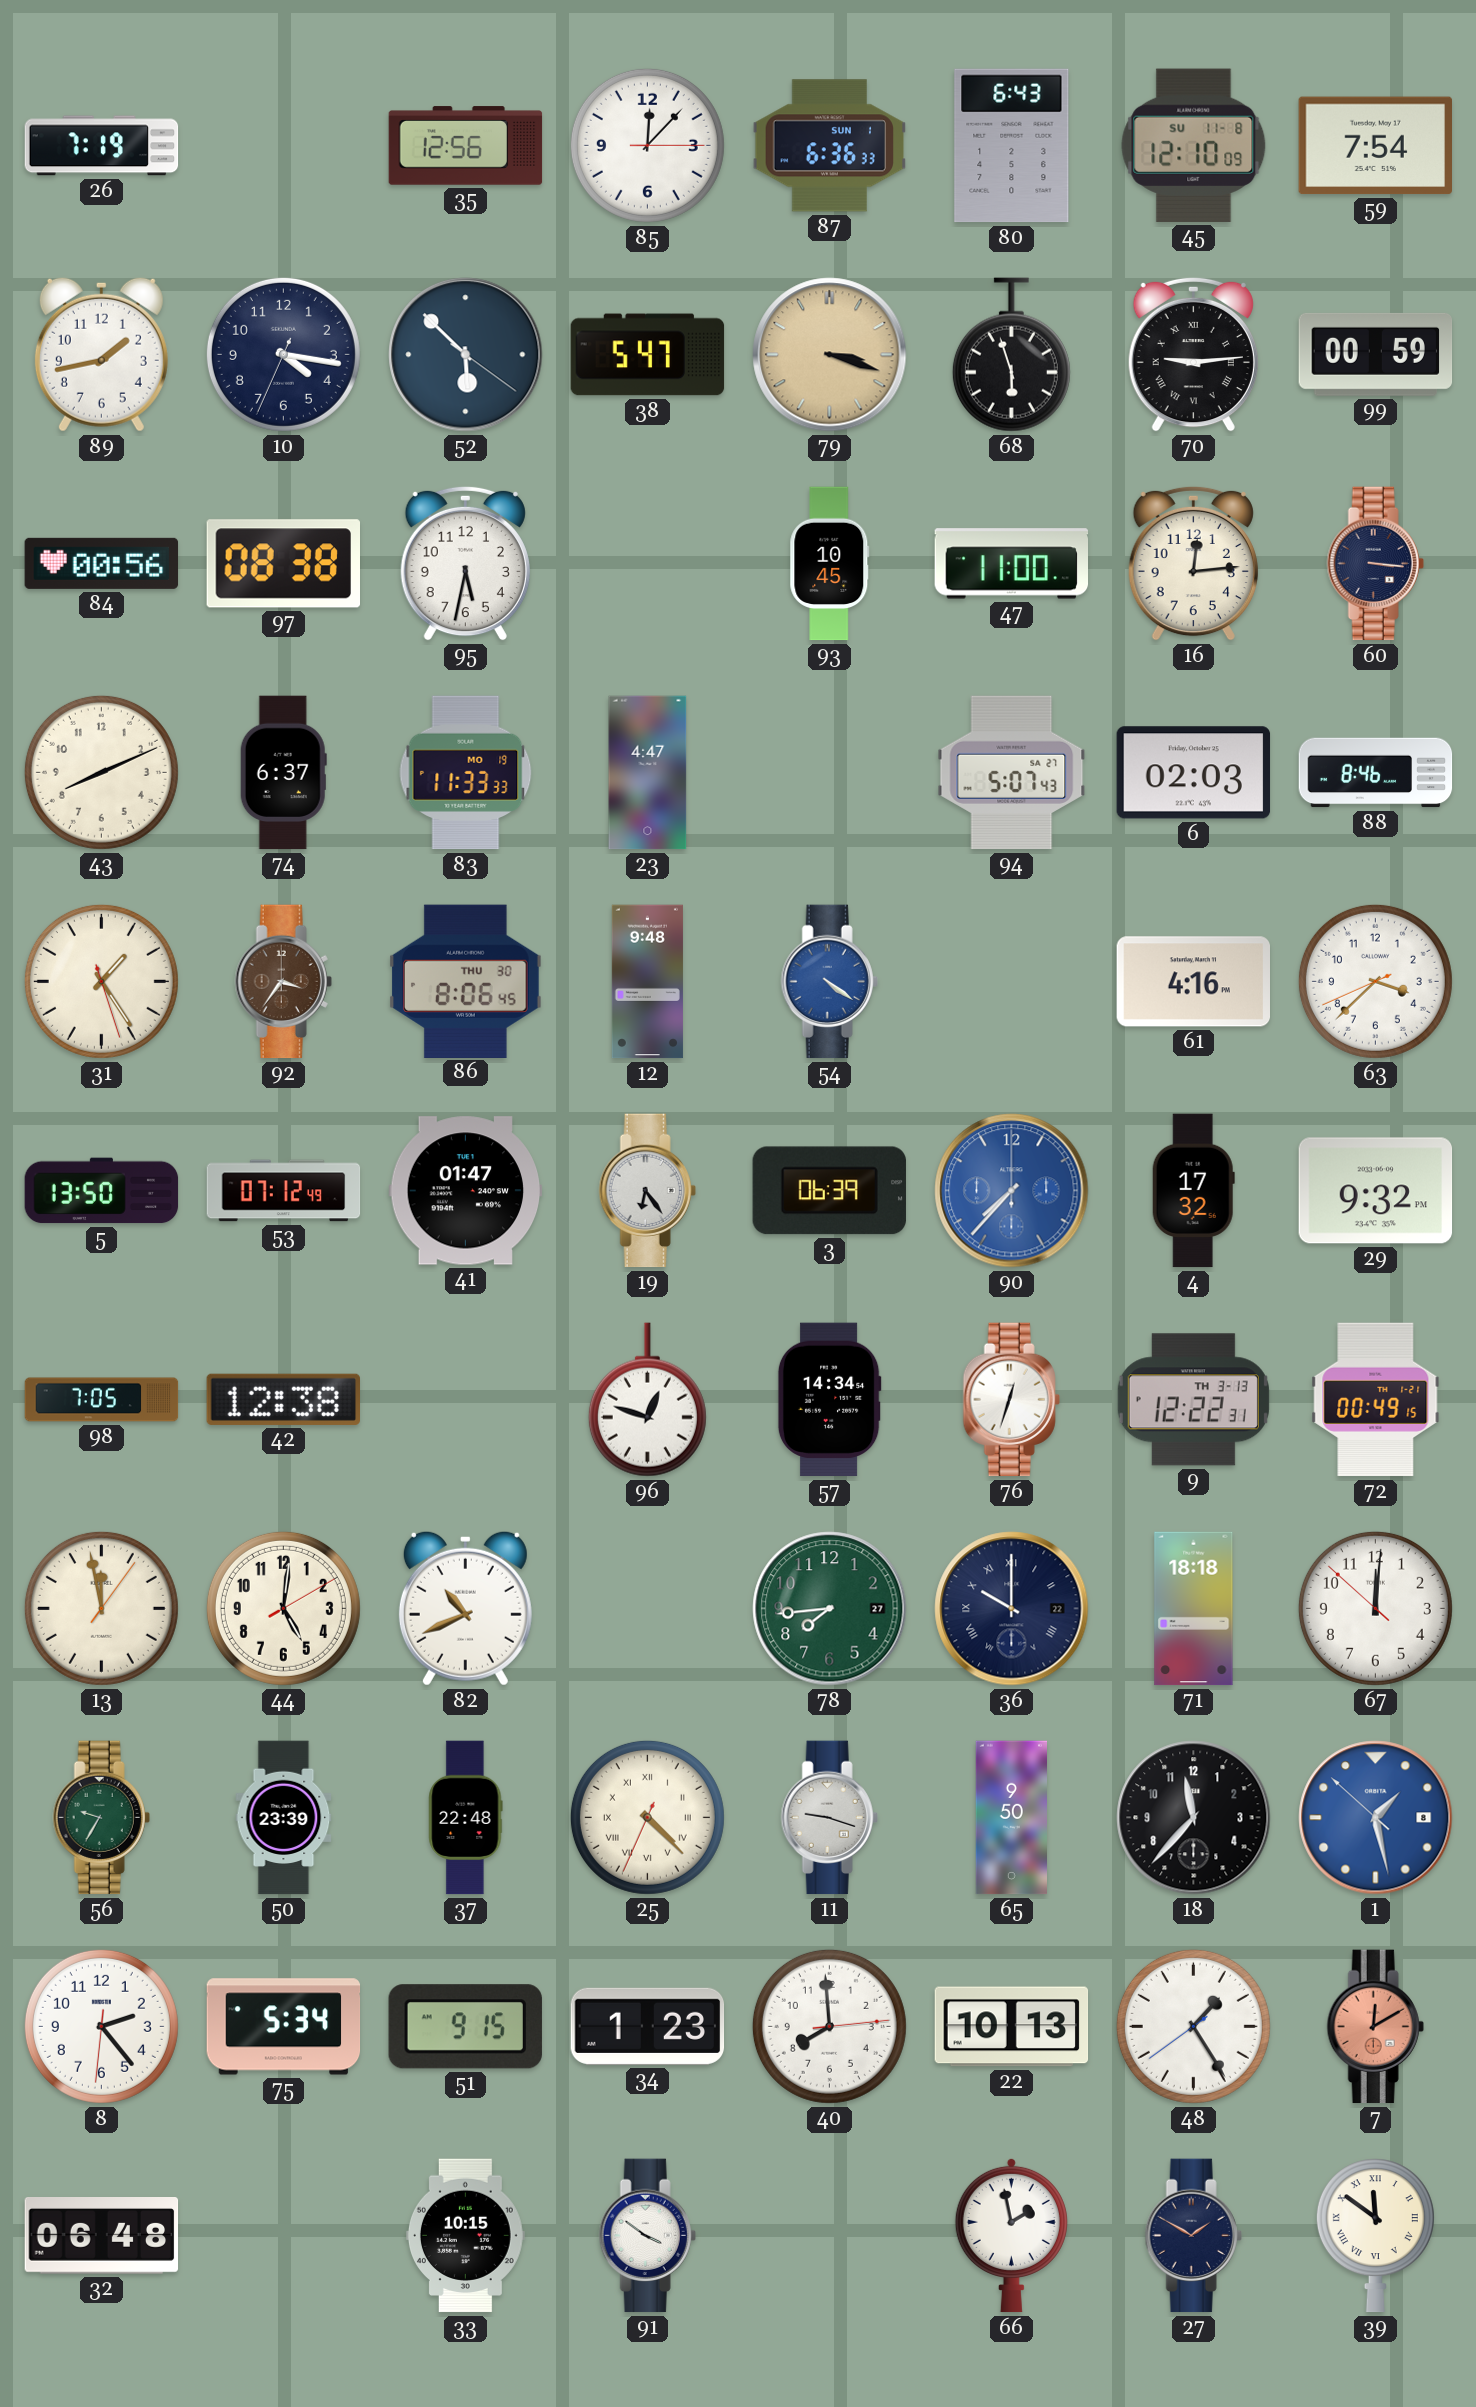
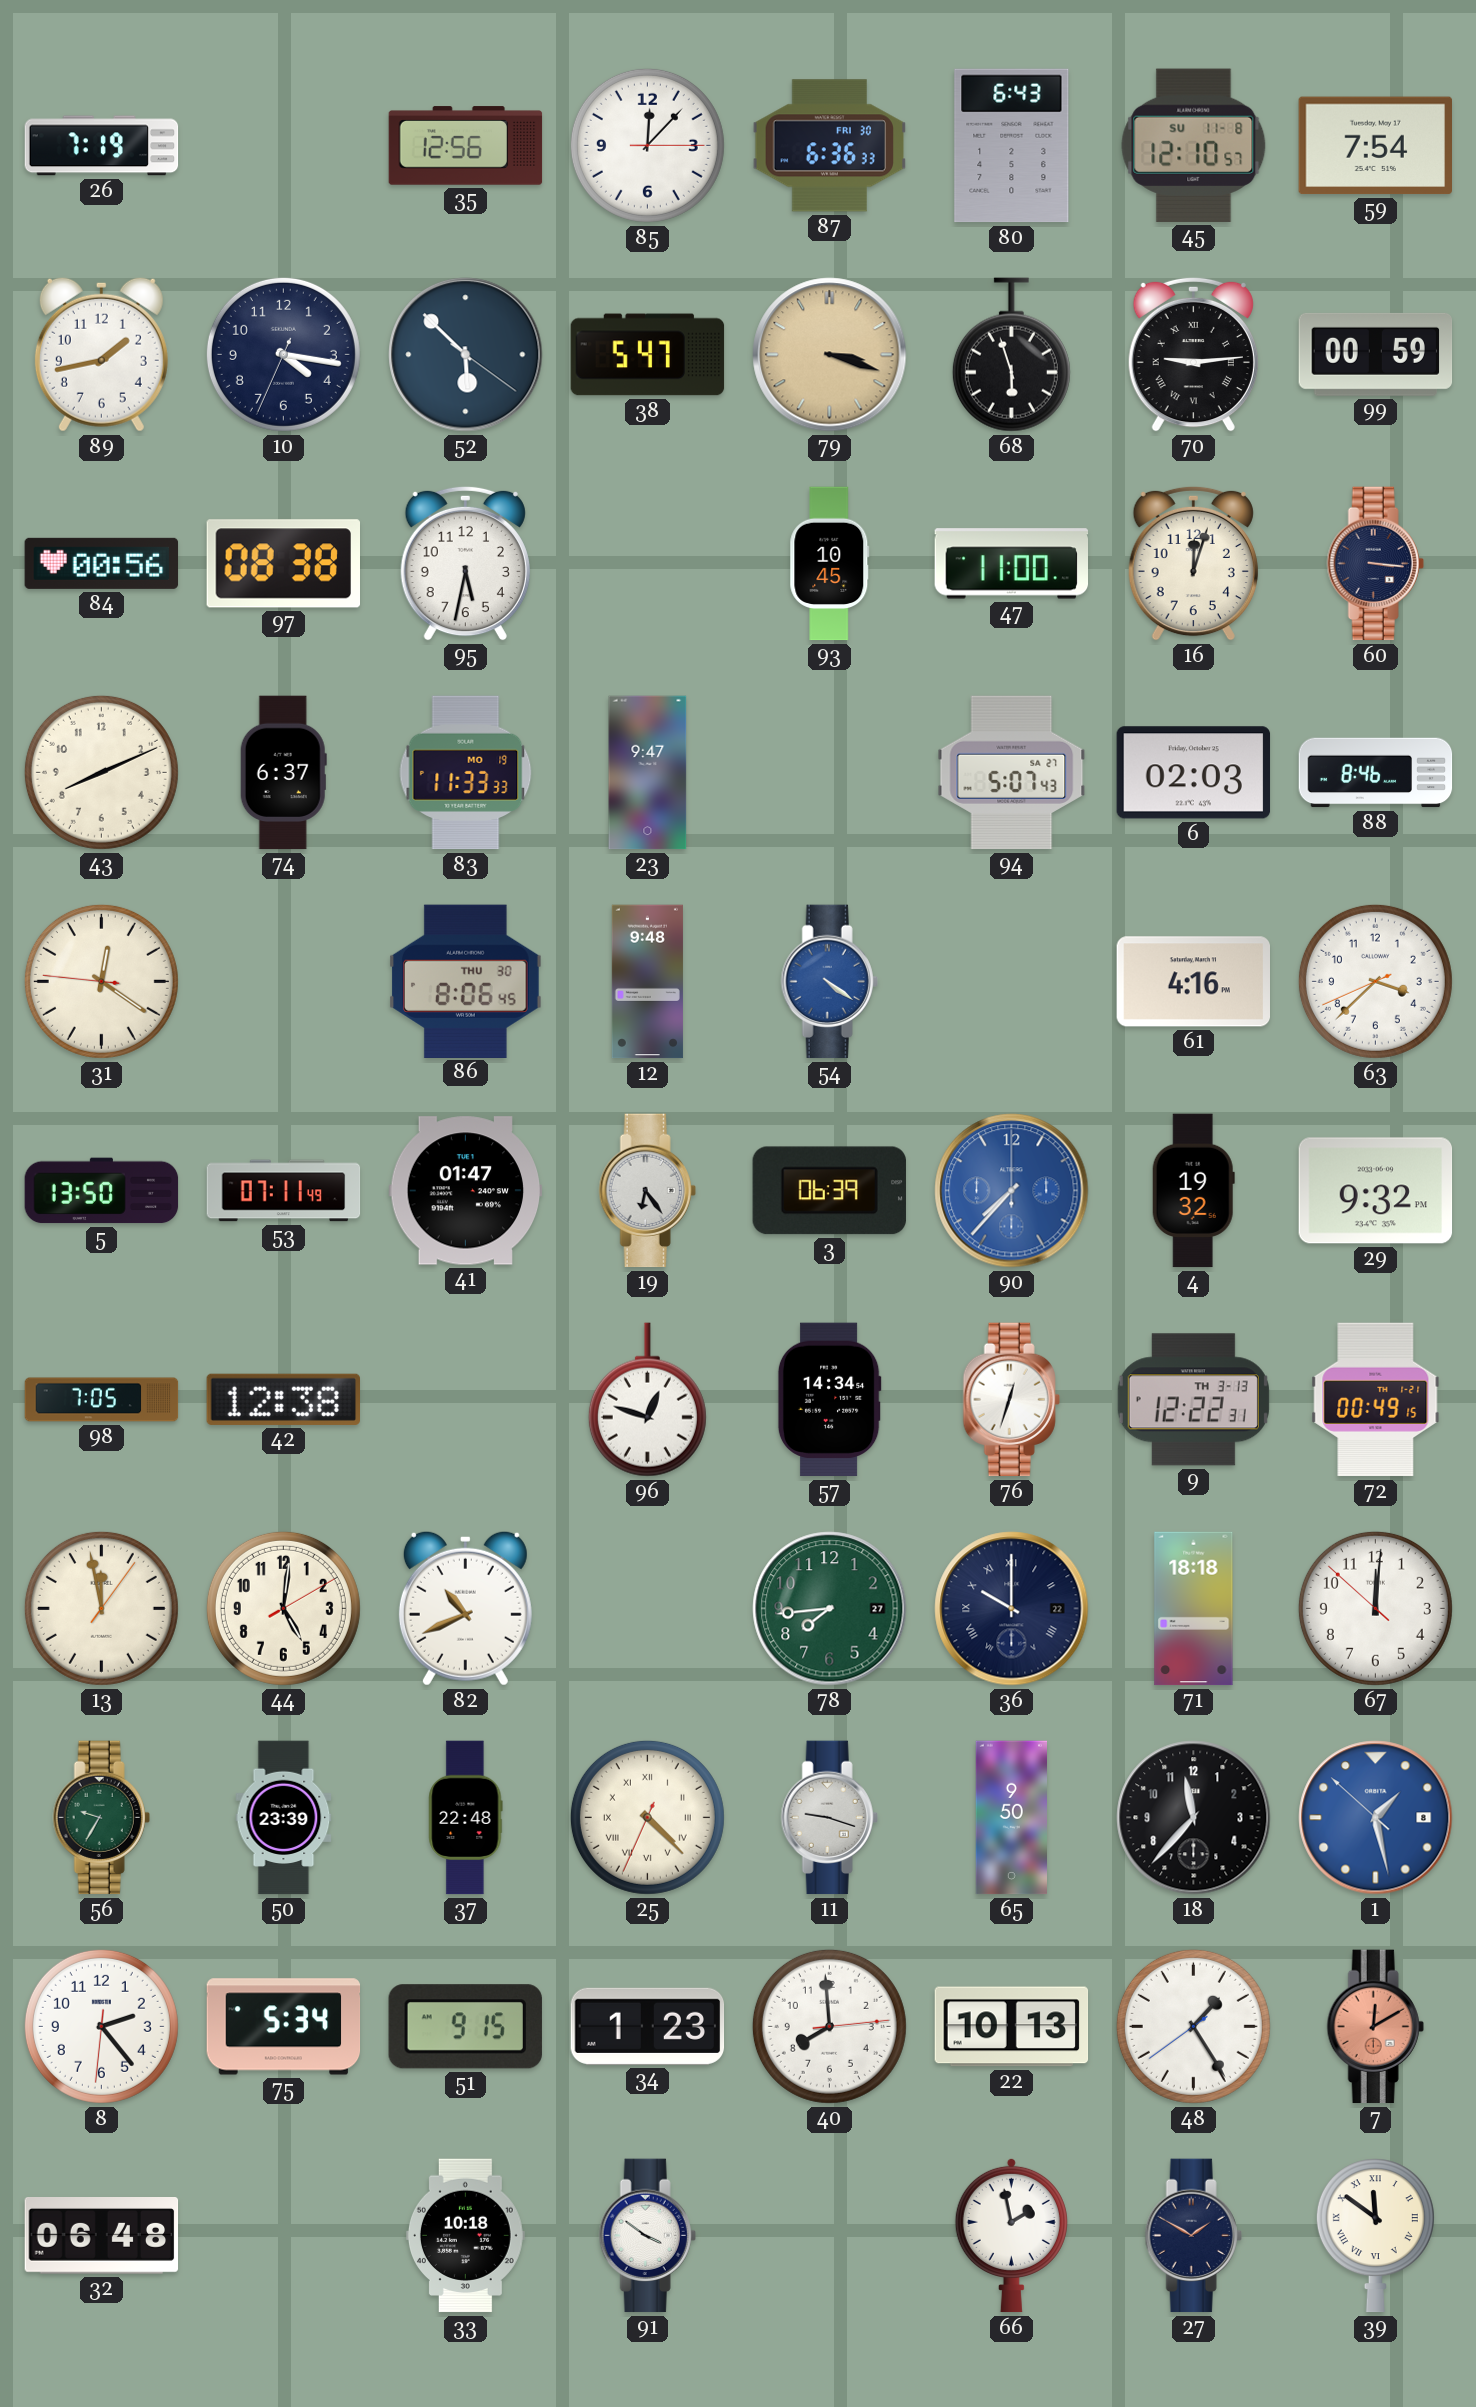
87 date: SUN 1 -> FRI 30
45: 12:10:09 -> 12:10:57
16: 12:14 -> 12:03
23: 4:47 -> 9:47
31: 1:24 -> 12:20
92: 3:36 -> none
53: 07:12 -> 07:11
4: 17:32 -> 19:32
33: 10:15 -> 10:18
